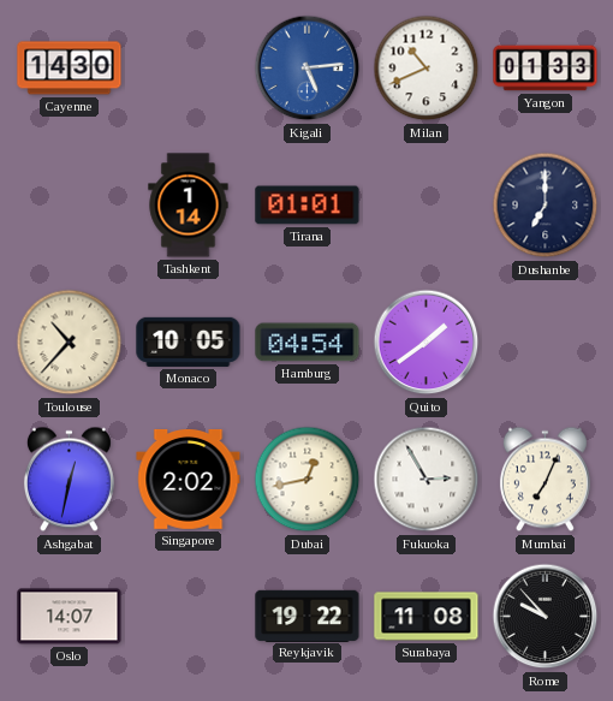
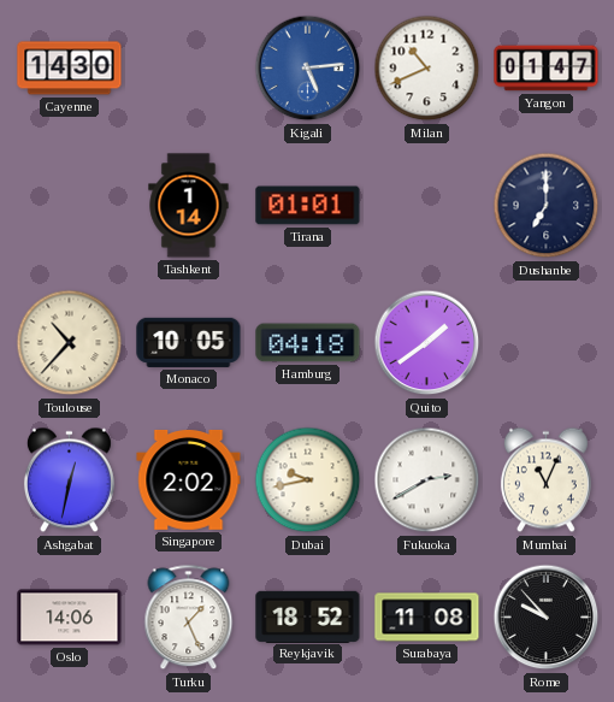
Yangon: 01:33 -> 01:47
Hamburg: 04:54 -> 04:18
Dubai: 12:43 -> 9:43
Fukuoka: 2:55 -> 2:40
Mumbai: 7:04 -> 11:04
Oslo: 14:07 -> 14:06
Turku: none -> 1:26
Reykjavik: 19:22 -> 18:52
